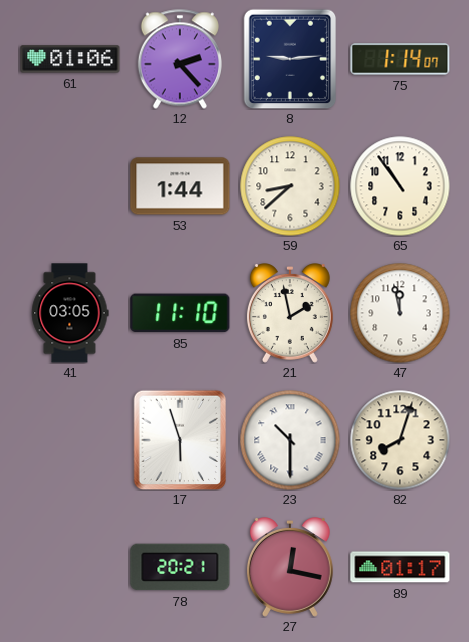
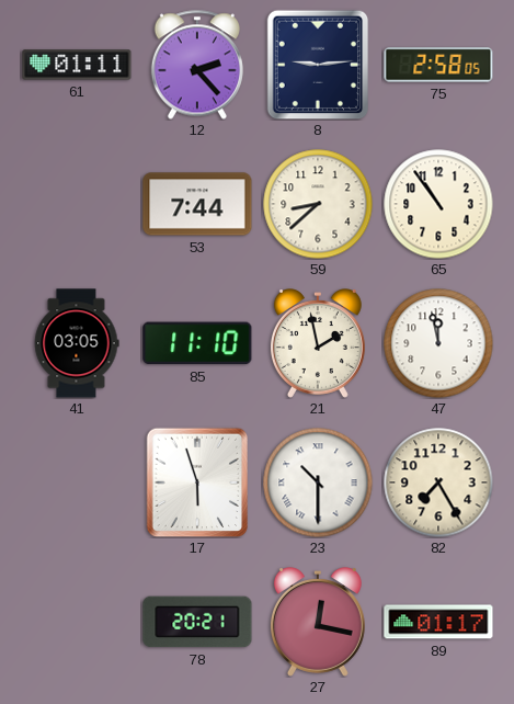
61: 01:06 -> 01:11
75: 1:14 -> 2:58
53: 1:44 -> 7:44
82: 8:03 -> 7:25
